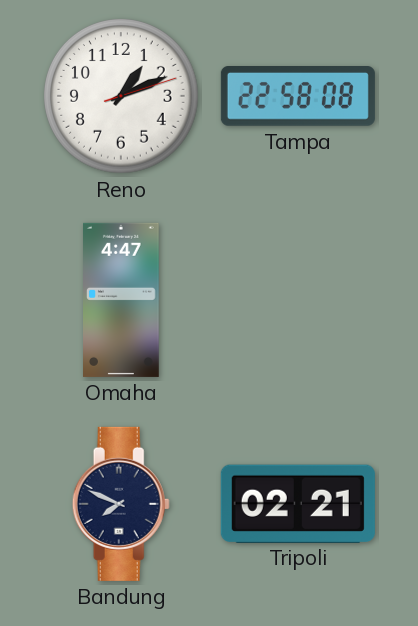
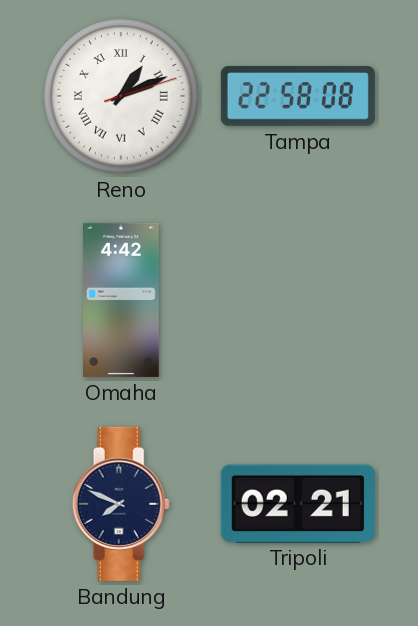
Reno numerals: Arabic -> Roman
Omaha: 4:47 -> 4:42
